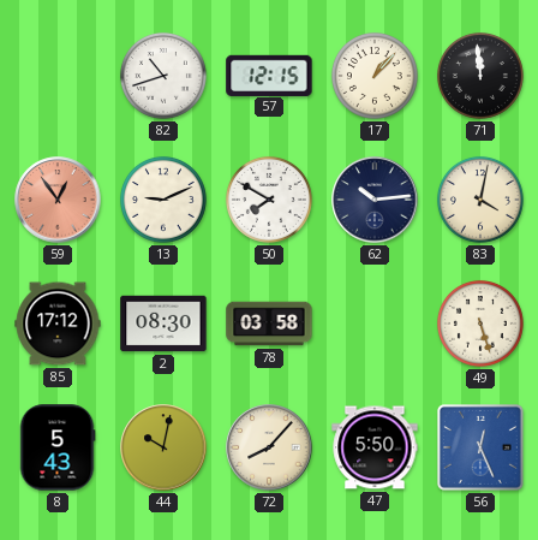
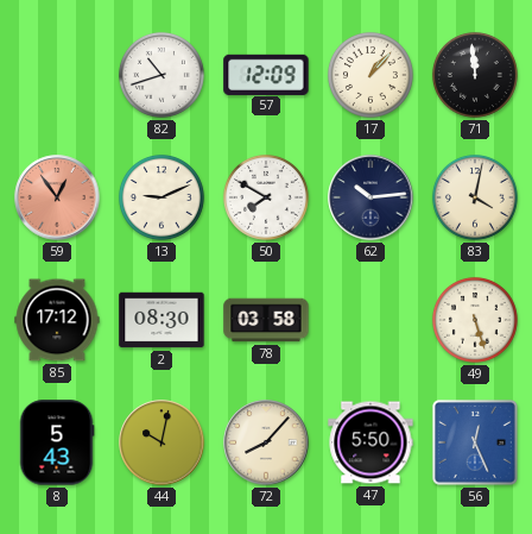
57: 12:15 -> 12:09
